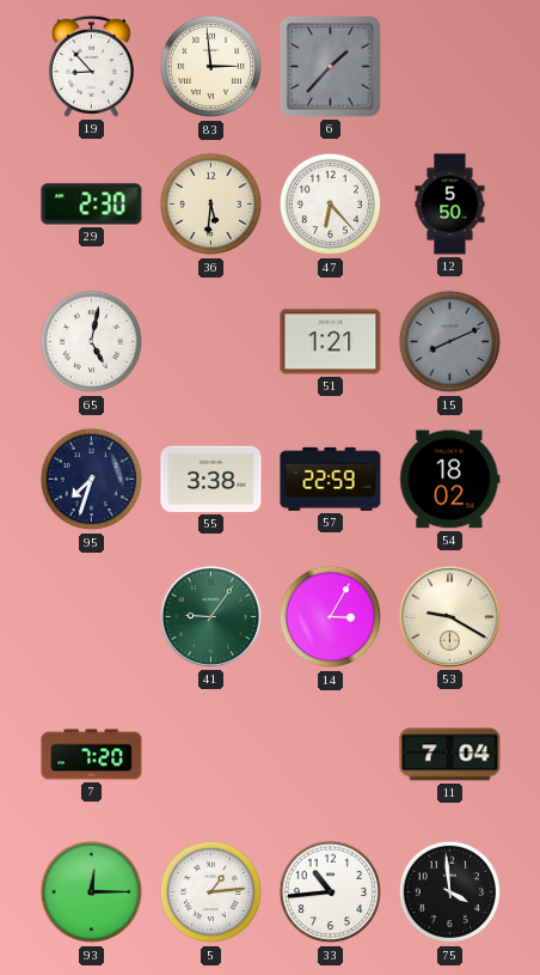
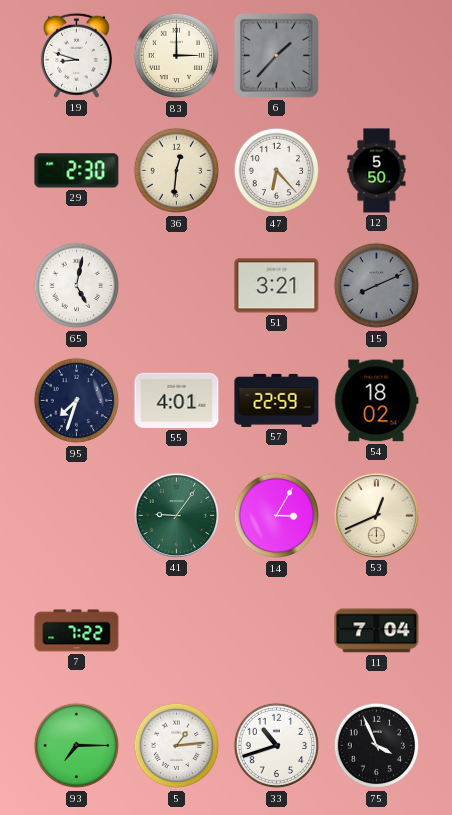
19: 8:53 -> 8:48
83: 2:59 -> 3:00
36: 5:31 -> 12:31
51: 1:21 -> 3:21
55: 3:38 -> 4:01
53: 9:20 -> 12:41
7: 7:20 -> 7:22
93: 12:15 -> 7:15
33: 10:44 -> 10:42
75: 3:59 -> 3:56
